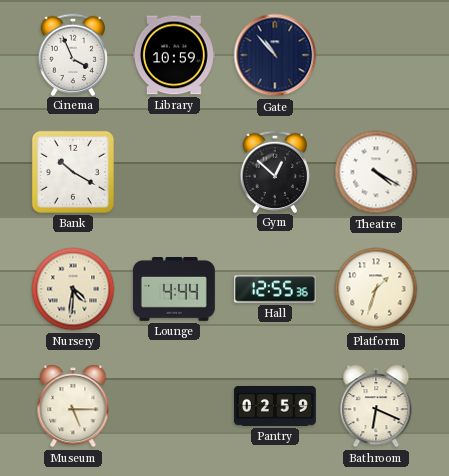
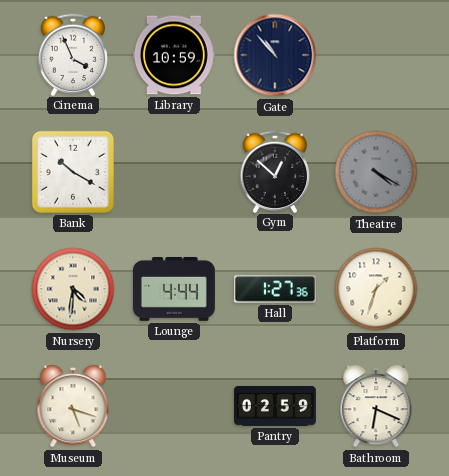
Theatre dial: white -> grey
Hall: 12:55 -> 1:27
Museum: 5:15 -> 5:18
